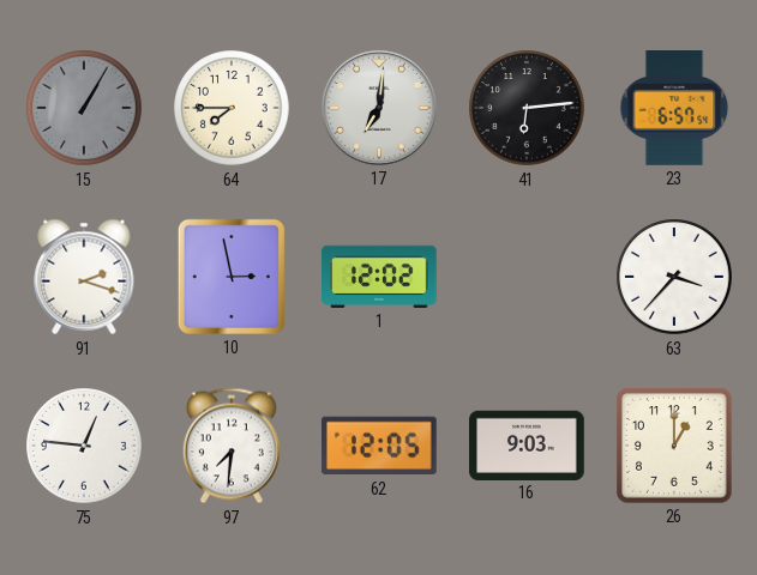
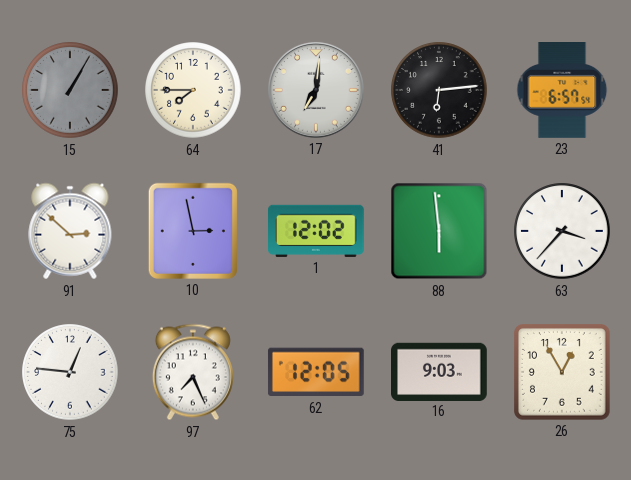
91: 2:18 -> 2:52
88: none -> 5:59
97: 7:31 -> 7:26
26: 1:00 -> 12:55
